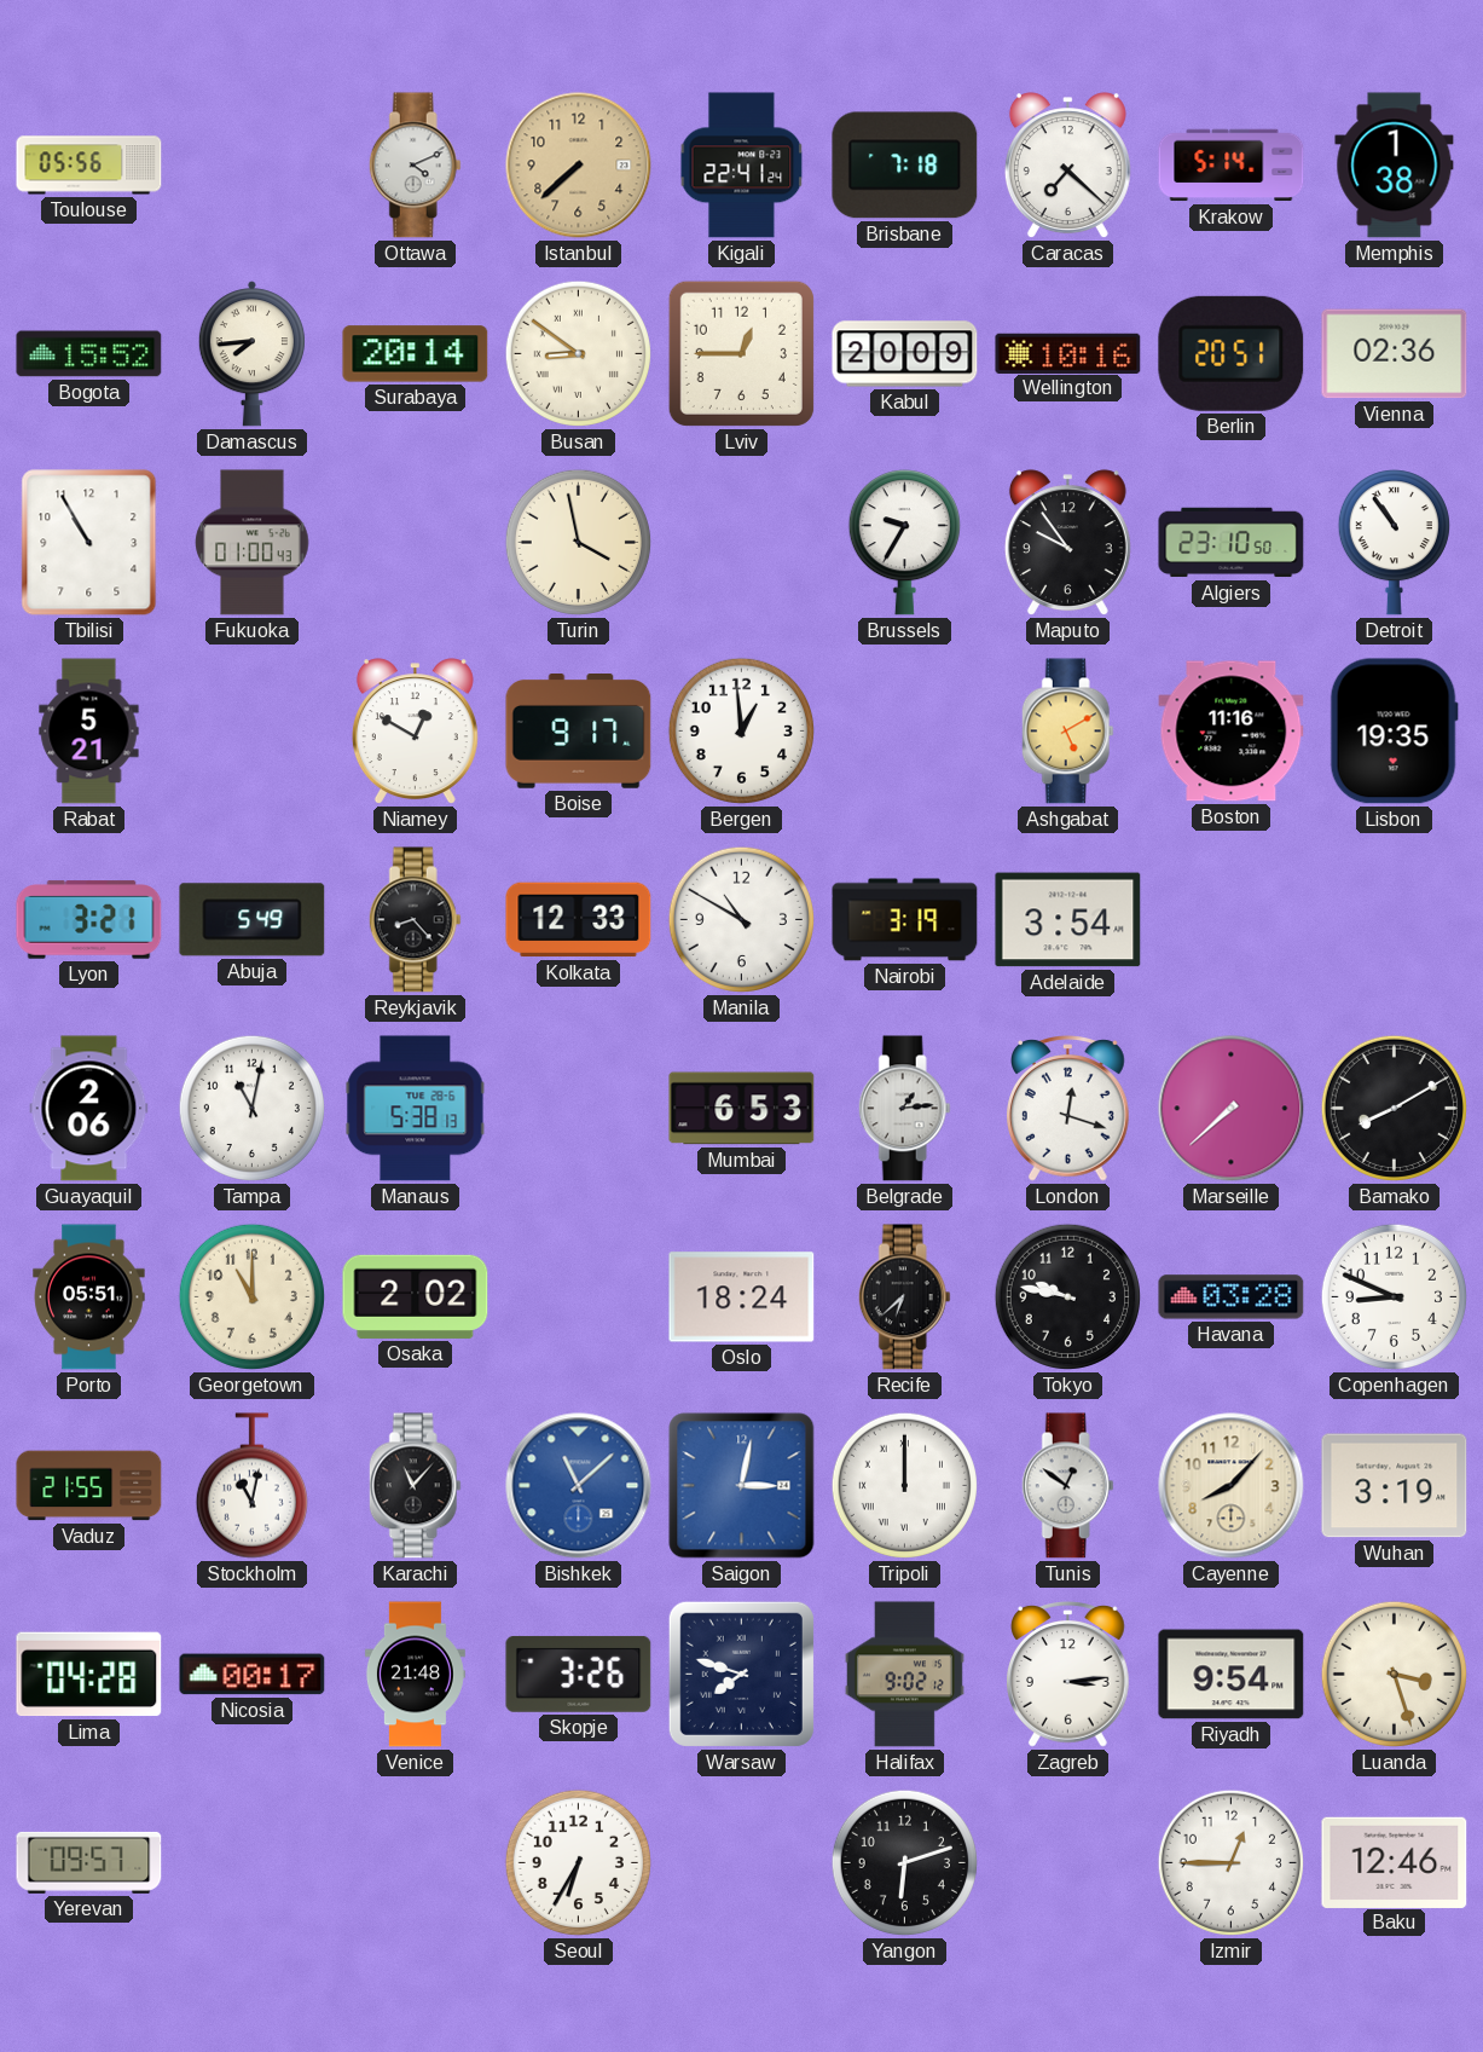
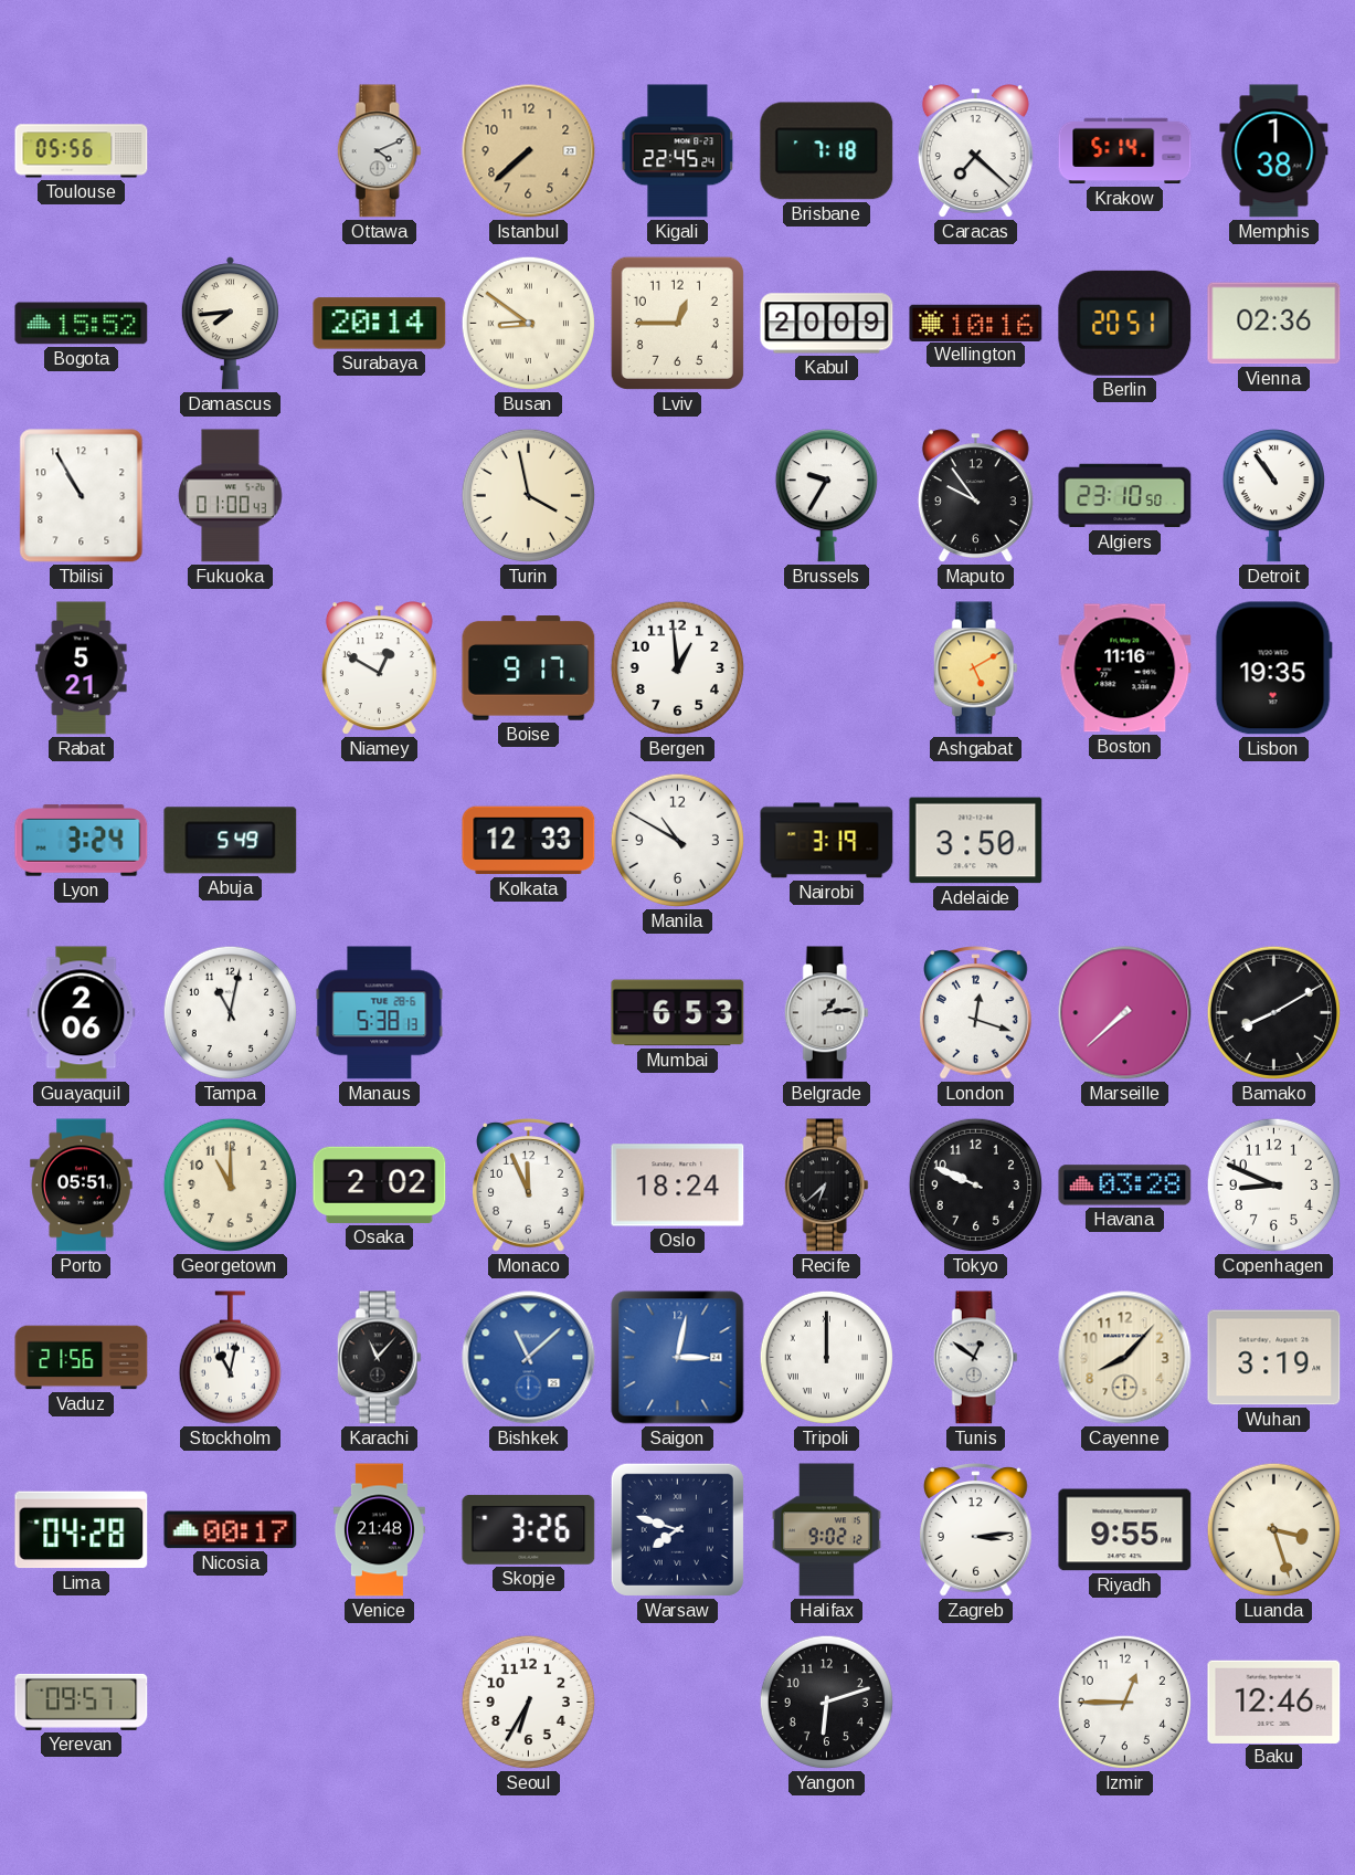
Kigali: 22:41 -> 22:45
Lyon: 3:21 -> 3:24
Reykjavik: 8:23 -> none
Adelaide: 3:54 -> 3:50
Monaco: none -> 11:56
Tokyo: 9:47 -> 9:49
Vaduz: 21:55 -> 21:56
Riyadh: 9:54 -> 9:55
